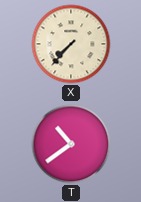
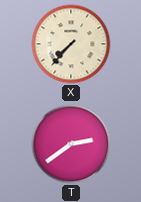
T: 10:39 -> 2:39
